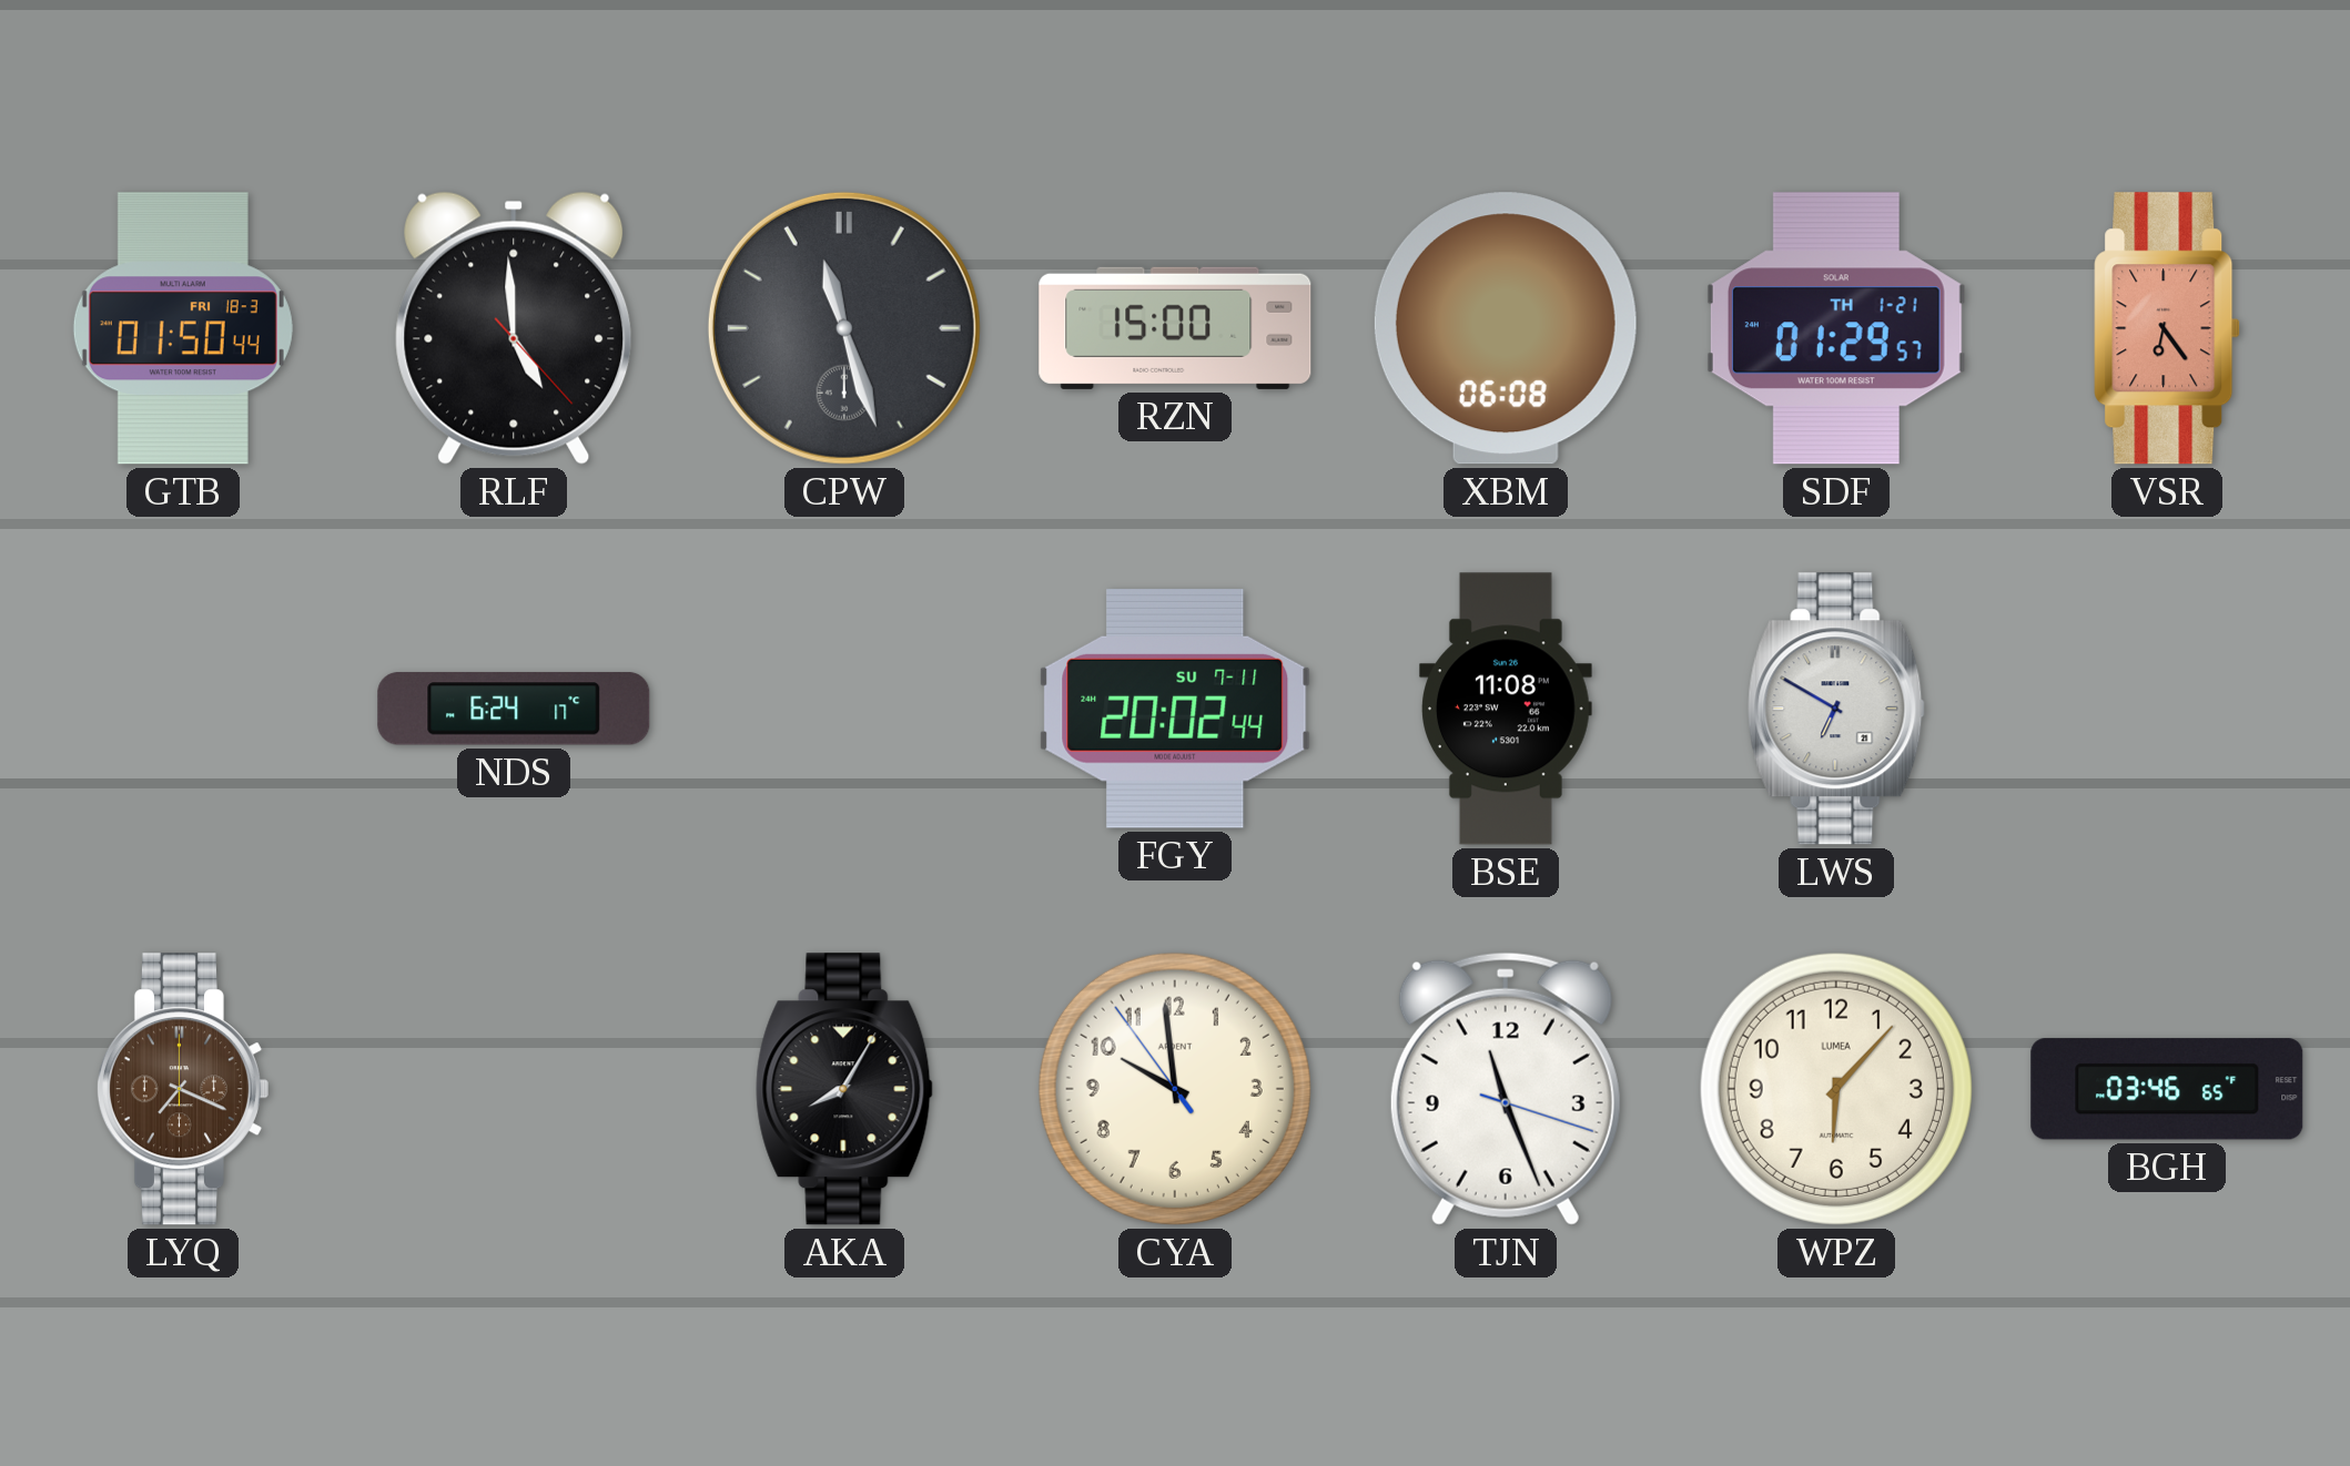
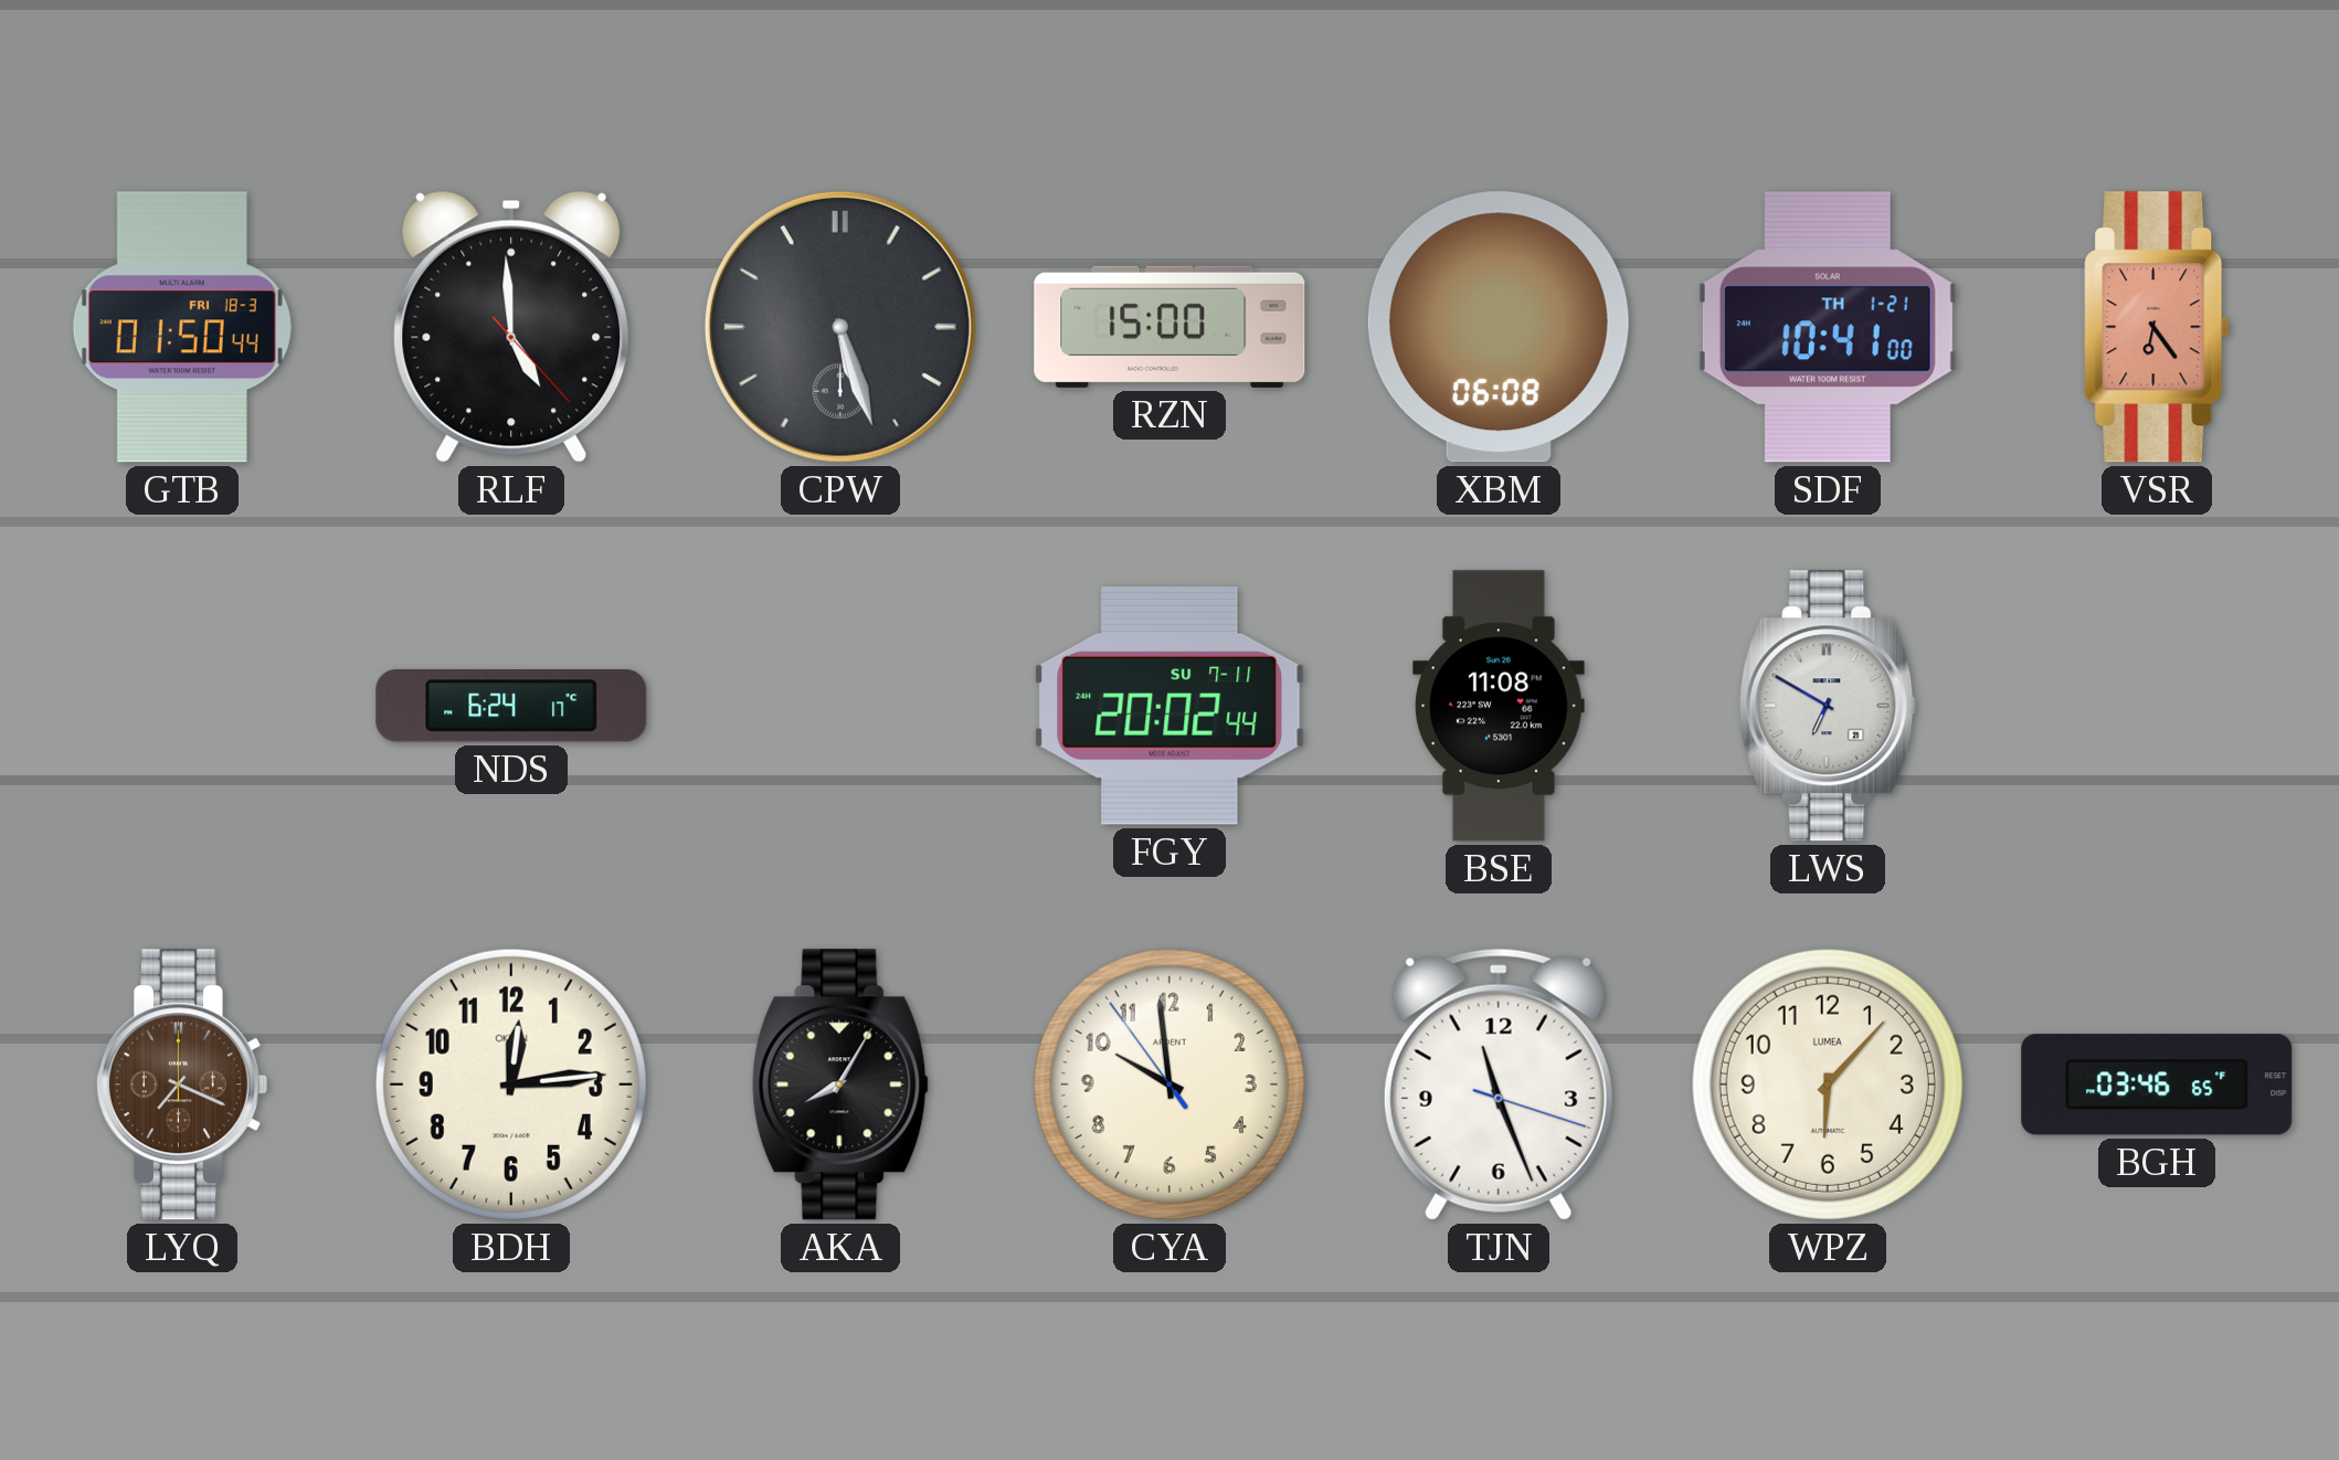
CPW: 11:27 -> 5:27
SDF: 01:29 -> 10:41
BDH: none -> 12:14
